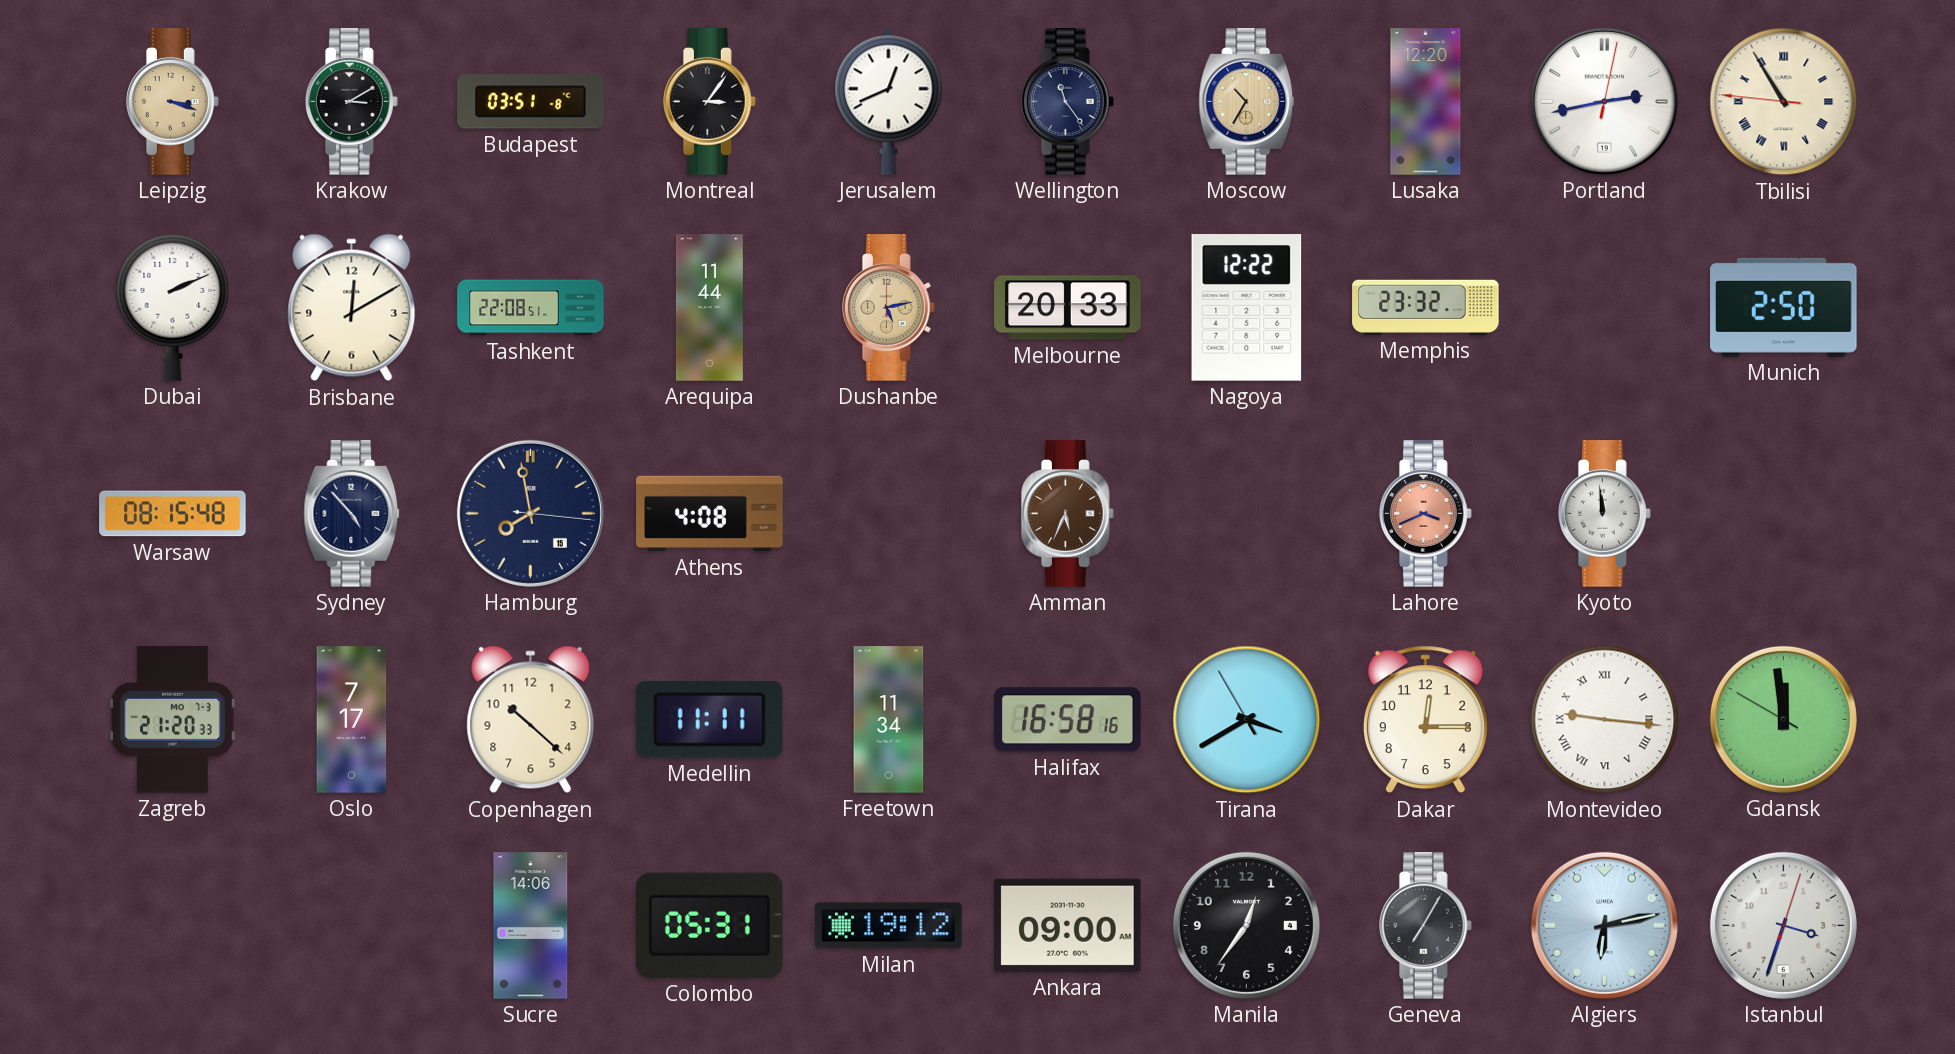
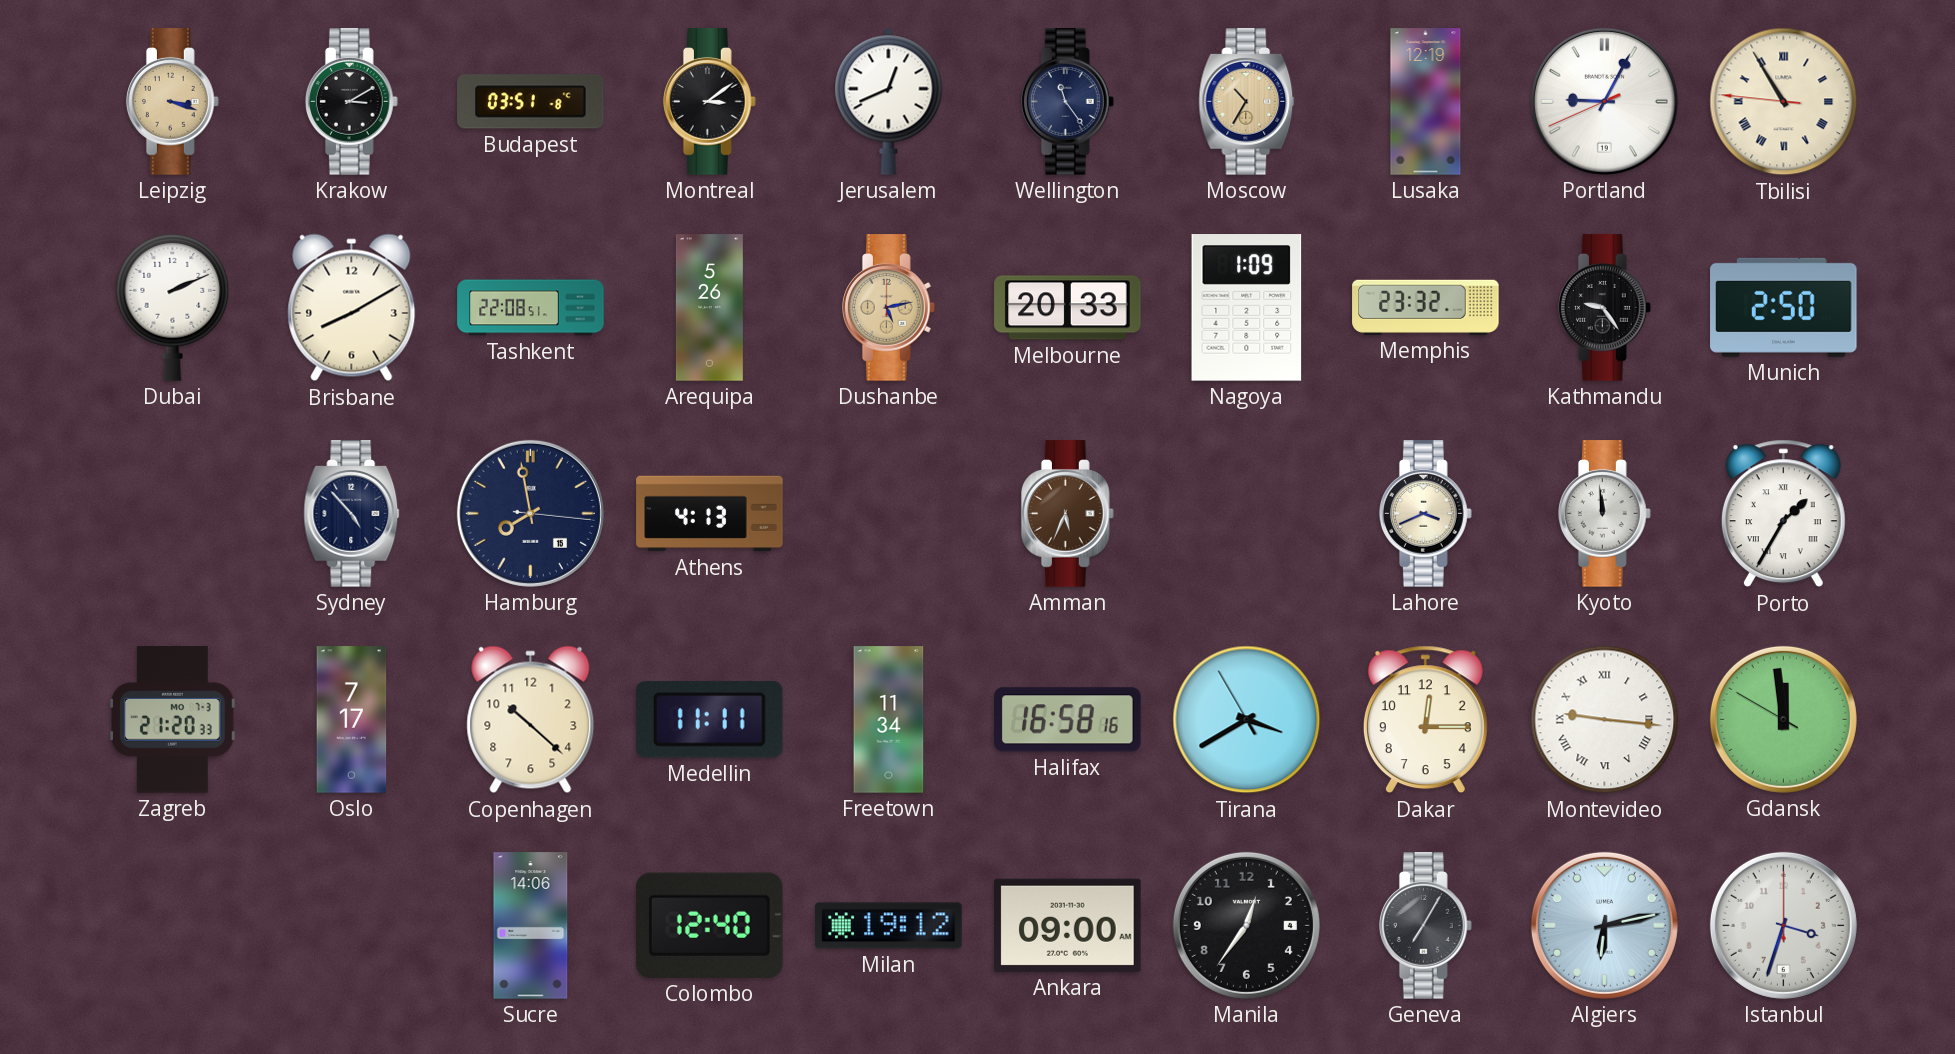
Montreal: 3:06 -> 3:09
Lusaka: 12:20 -> 12:19
Portland: 2:43 -> 9:04
Brisbane: 12:10 -> 8:10
Arequipa: 11:44 -> 5:26
Nagoya: 12:22 -> 1:09
Kathmandu: none -> 9:24
Warsaw: 08:15 -> none
Athens: 4:08 -> 4:13
Lahore dial: salmon -> cream
Porto: none -> 1:35
Colombo: 05:31 -> 12:40
Istanbul: 3:33:03 -> 3:33:00
